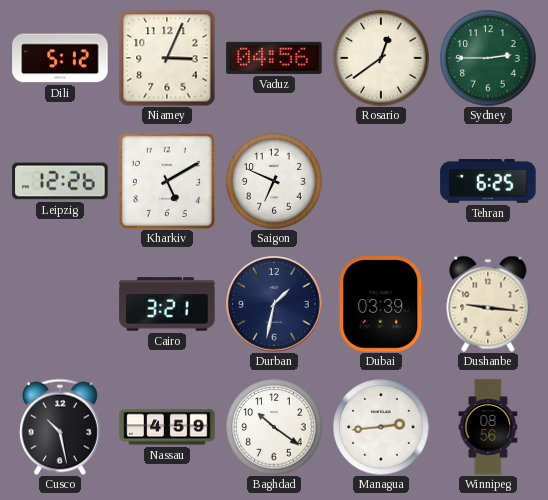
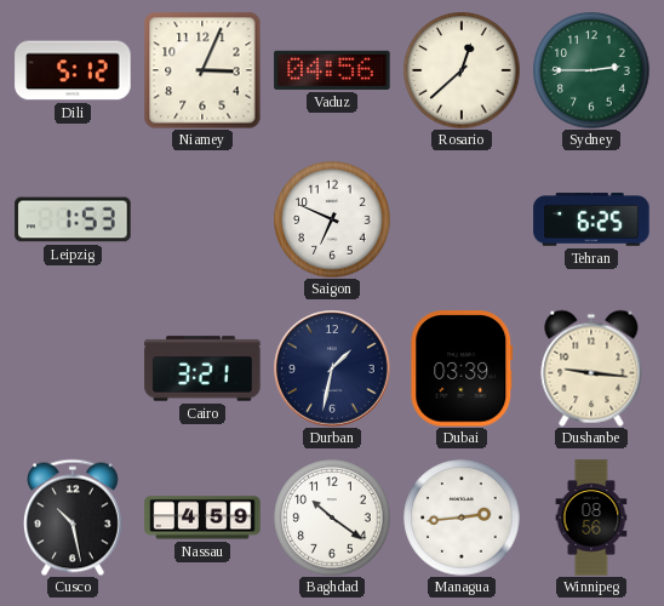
Rosario: 12:39 -> 12:38
Leipzig: 12:26 -> 1:53
Kharkiv: 5:10 -> none
